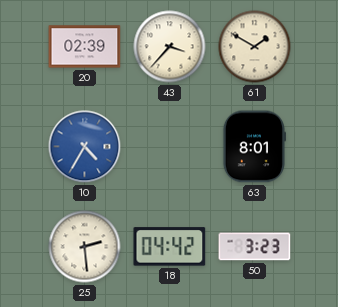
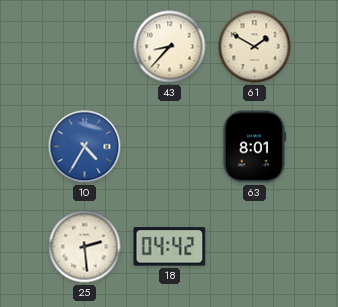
20: 02:39 -> none
43: 3:37 -> 8:37
50: 3:23 -> none
